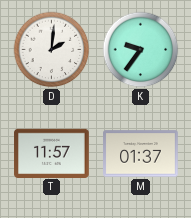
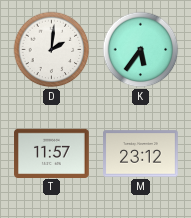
K: 9:36 -> 5:36
M: 01:37 -> 23:12
